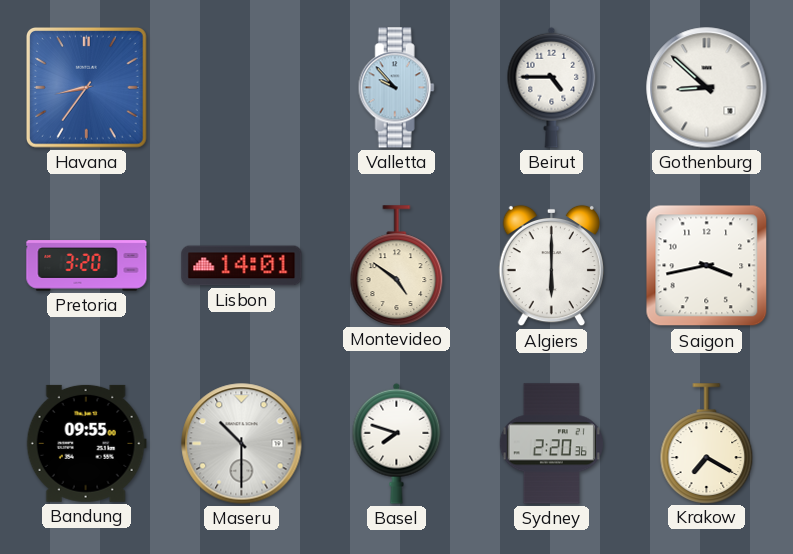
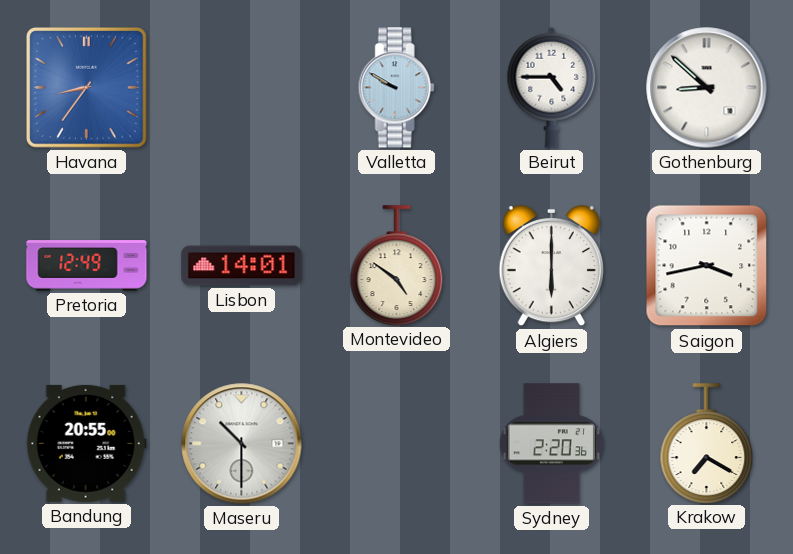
Valletta: 9:53 -> 9:50
Pretoria: 3:20 -> 12:49
Bandung: 09:55 -> 20:55
Basel: 7:48 -> none
